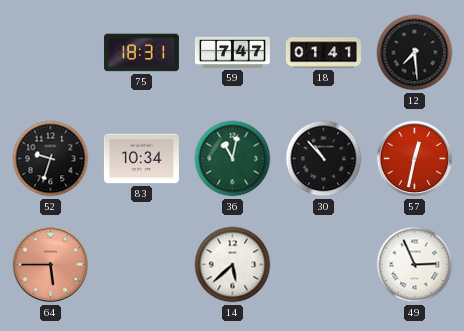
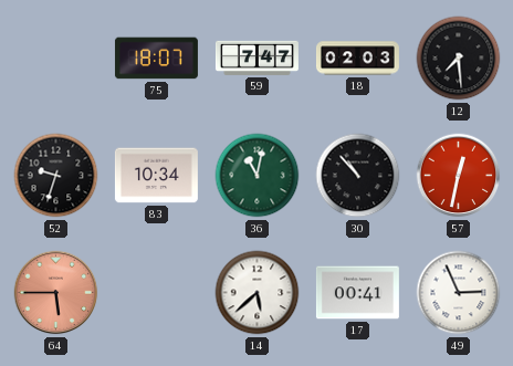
75: 18:31 -> 18:07
18: 01:41 -> 02:03
17: none -> 00:41
